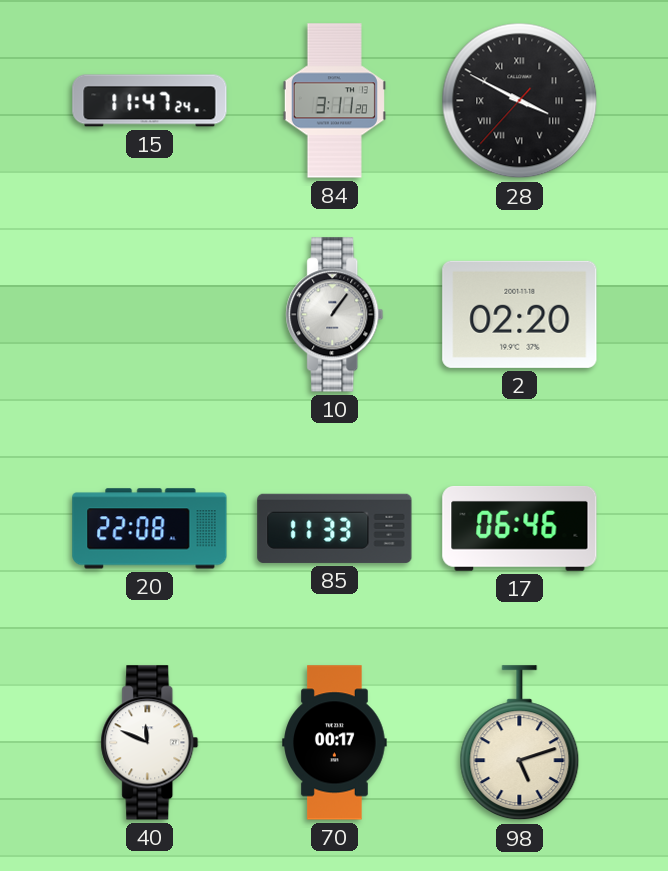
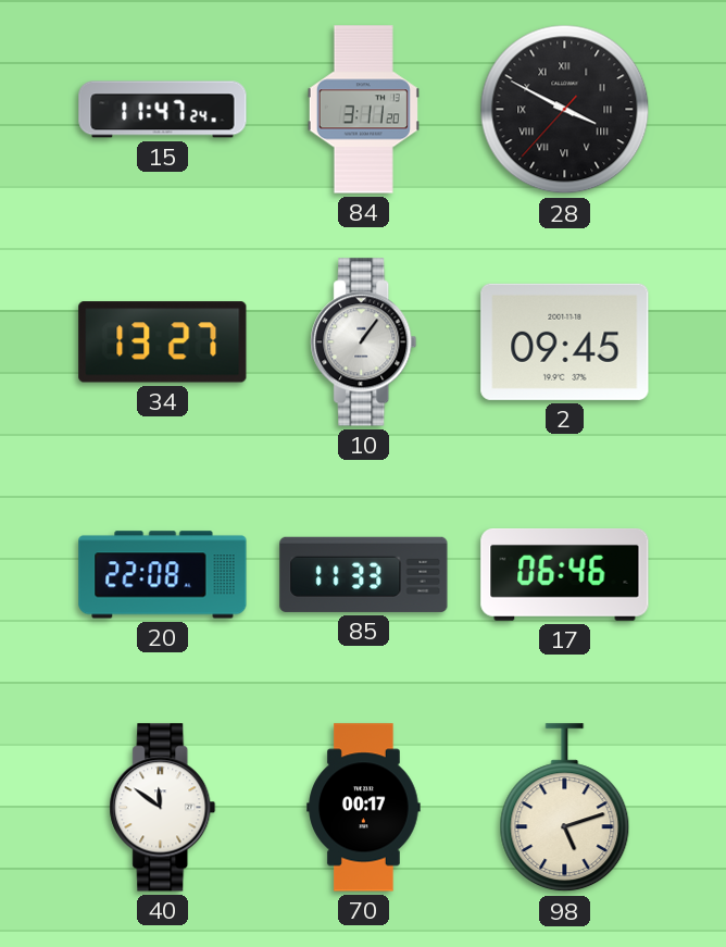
34: none -> 13:27
2: 02:20 -> 09:45
40: 11:49 -> 11:51
